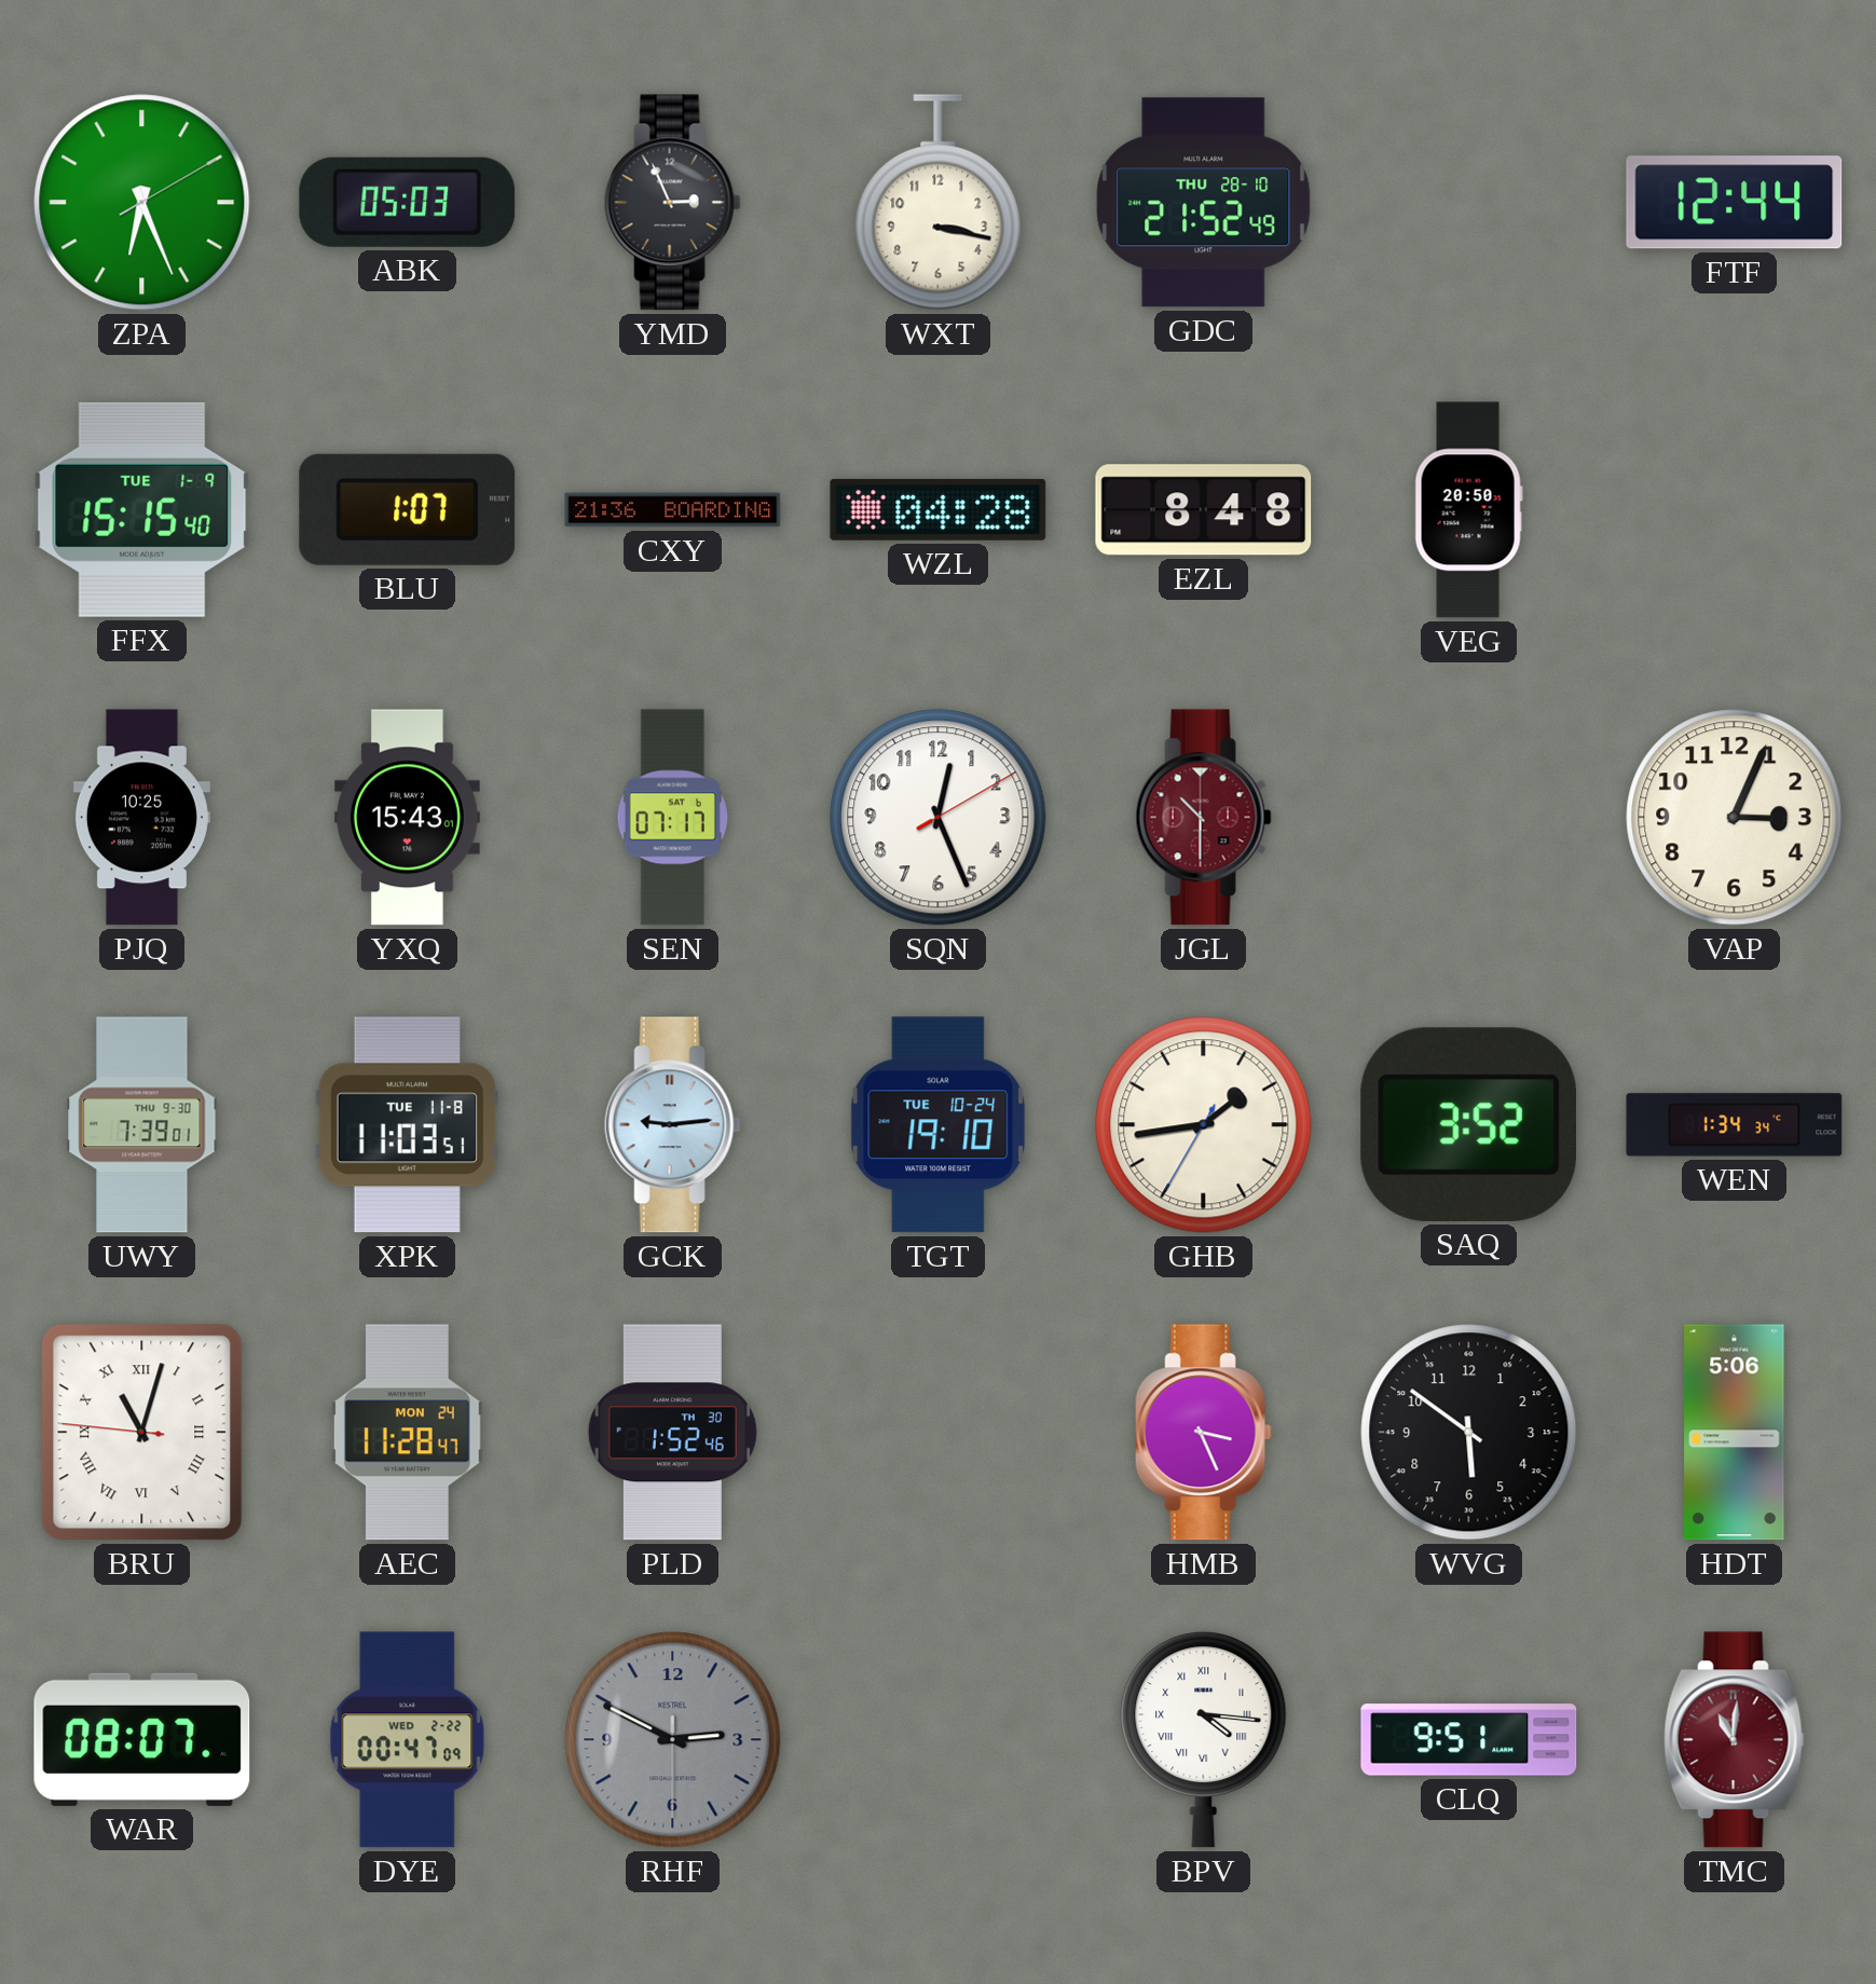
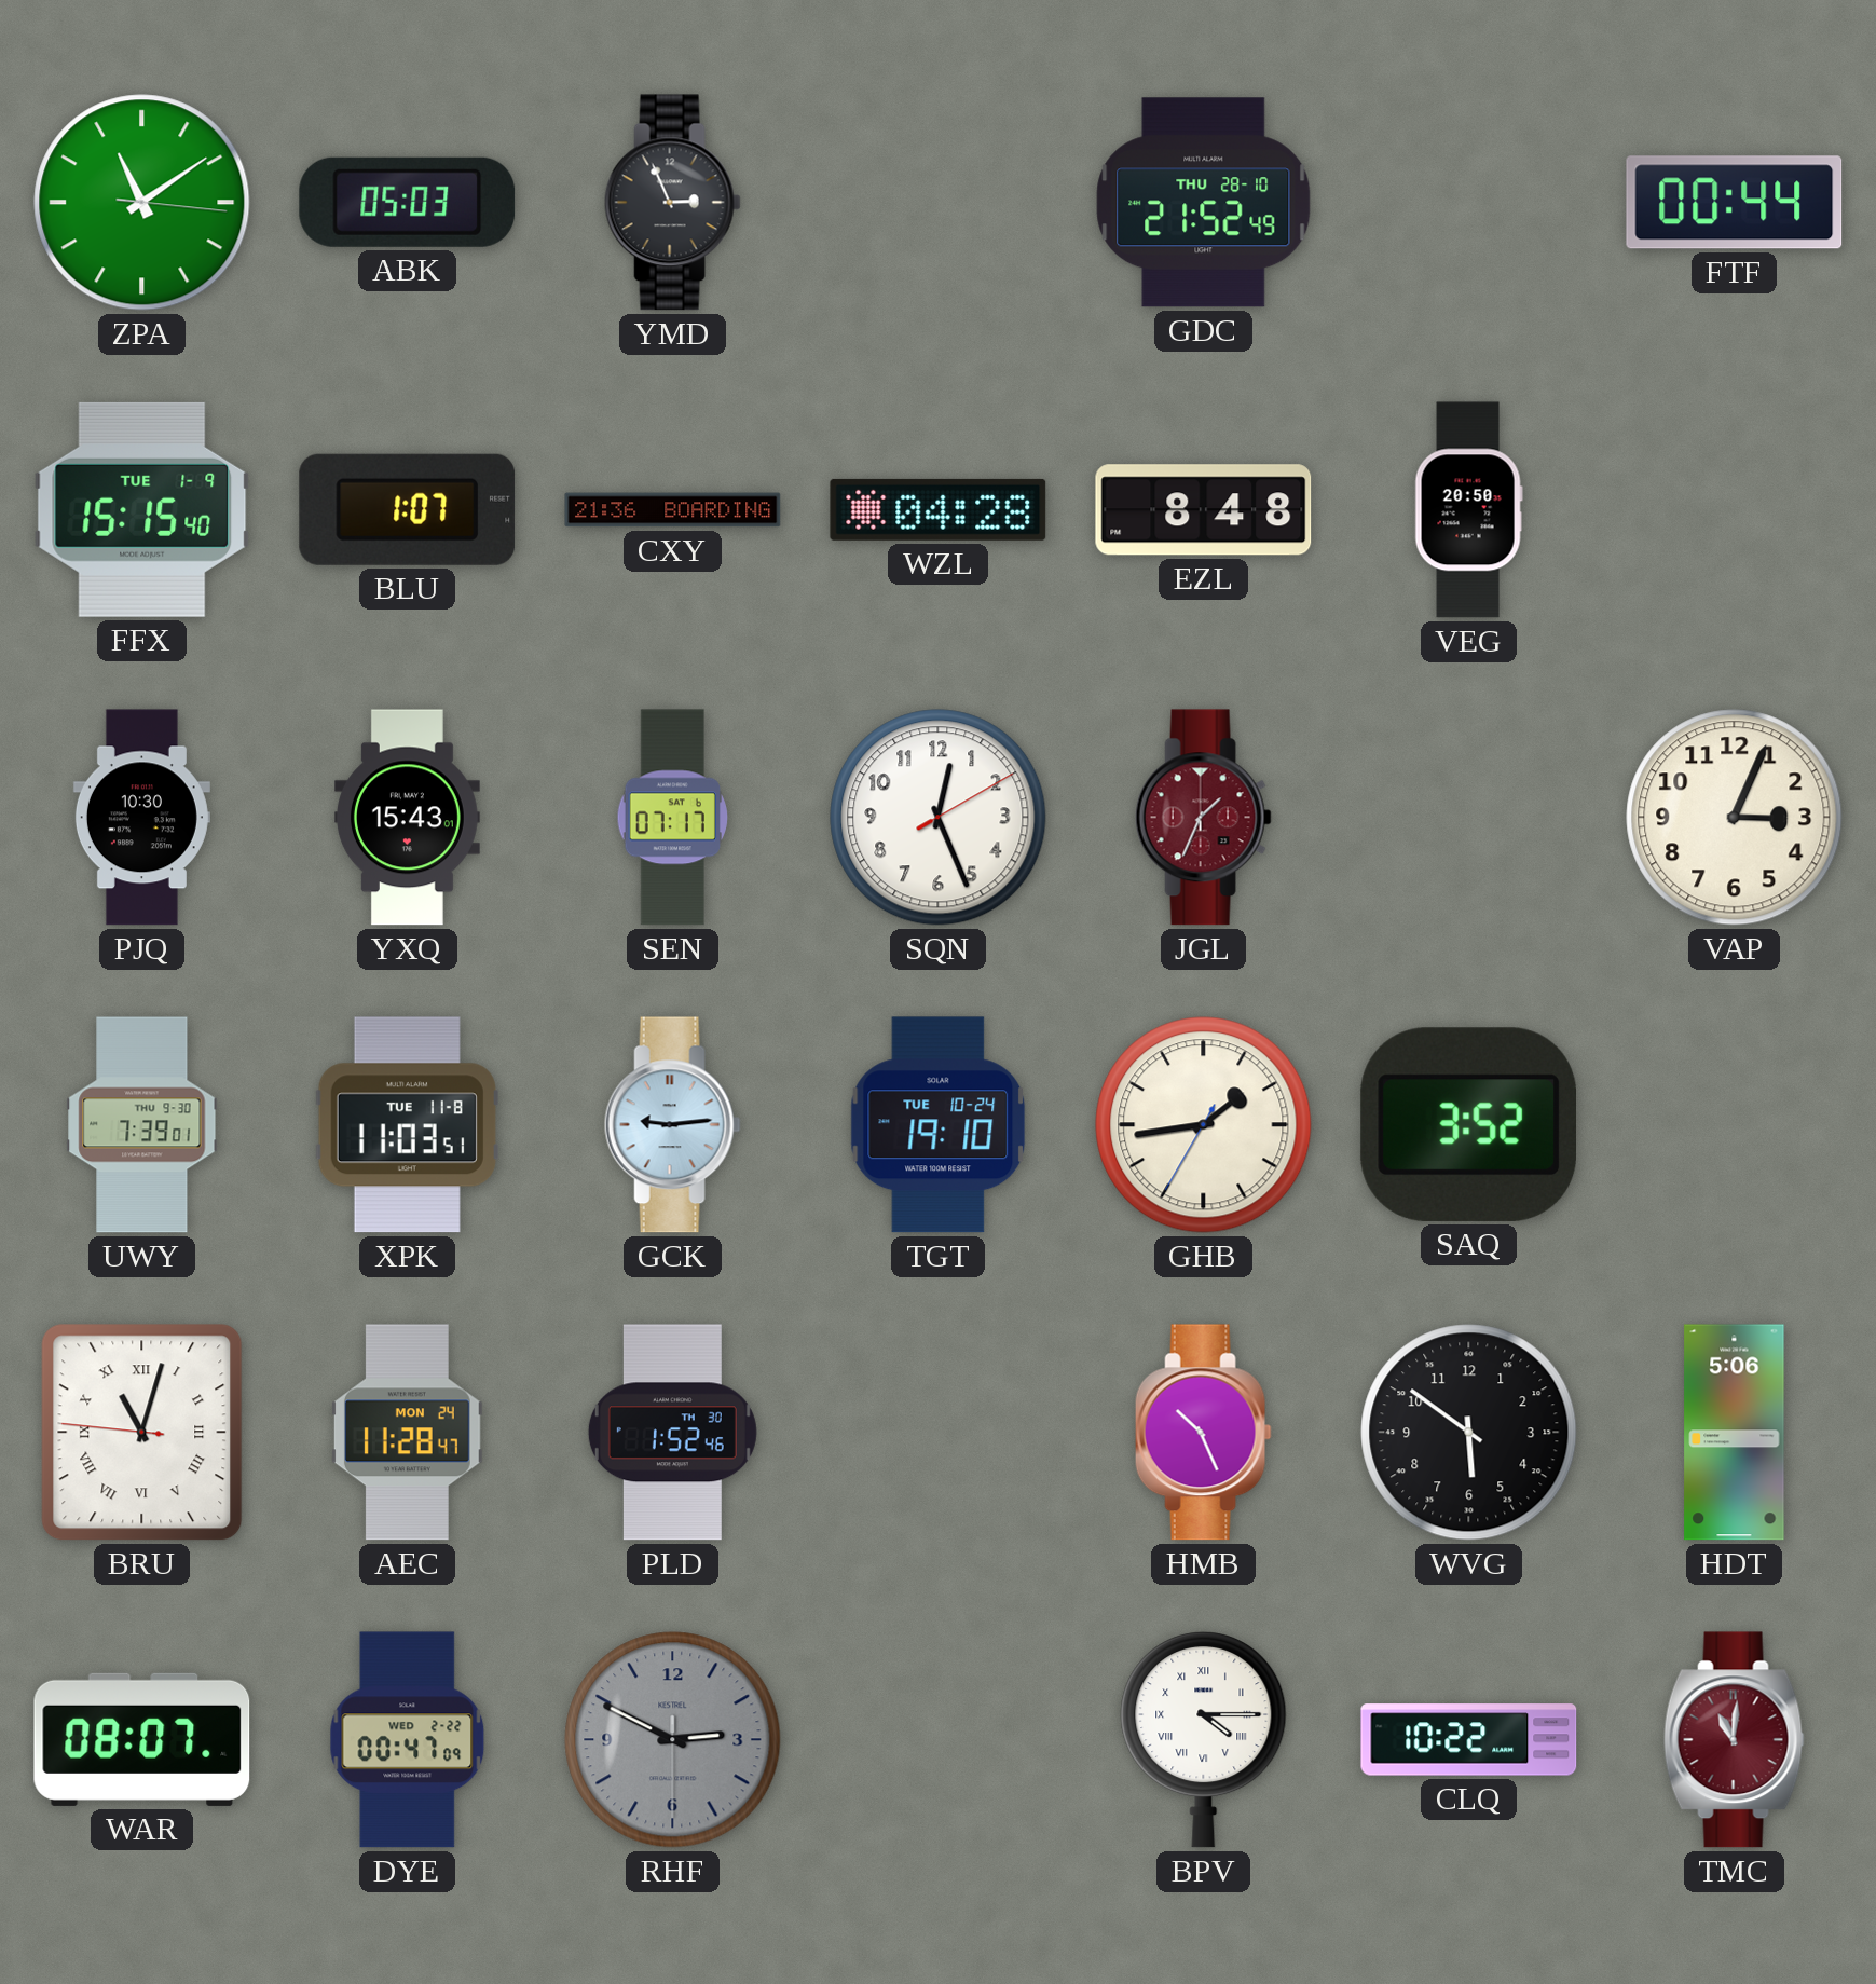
ZPA: 6:26 -> 11:09
WXT: 3:17 -> none
FTF: 12:44 -> 00:44
PJQ: 10:25 -> 10:30
JGL: 10:30 -> 1:34
WEN: 1:34 -> none
HMB: 3:26 -> 10:26
BPV: 4:16 -> 4:15
CLQ: 9:51 -> 10:22
